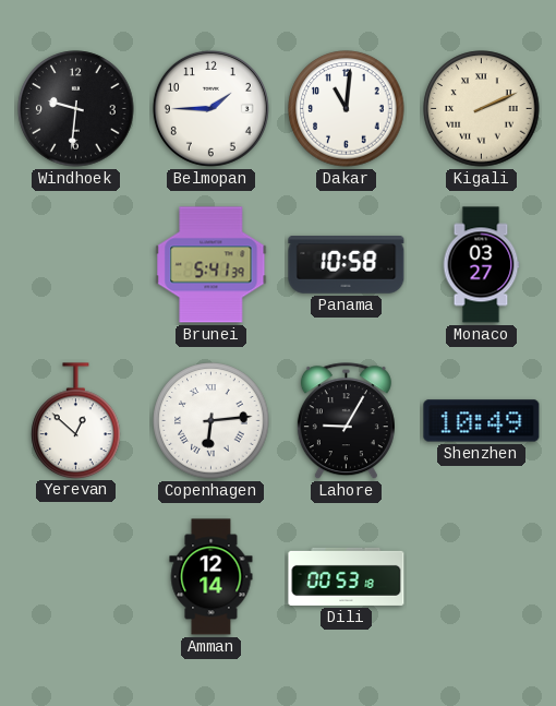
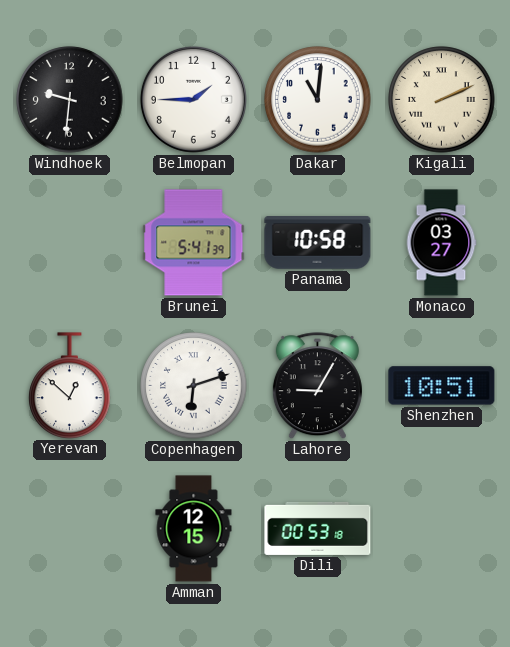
Copenhagen: 6:14 -> 6:12
Shenzhen: 10:49 -> 10:51
Amman: 12:14 -> 12:15
